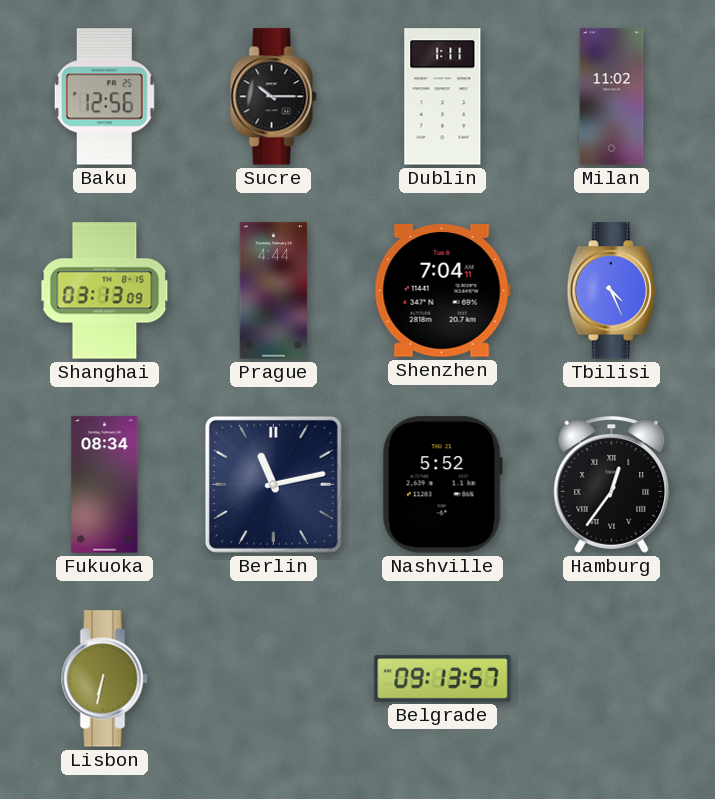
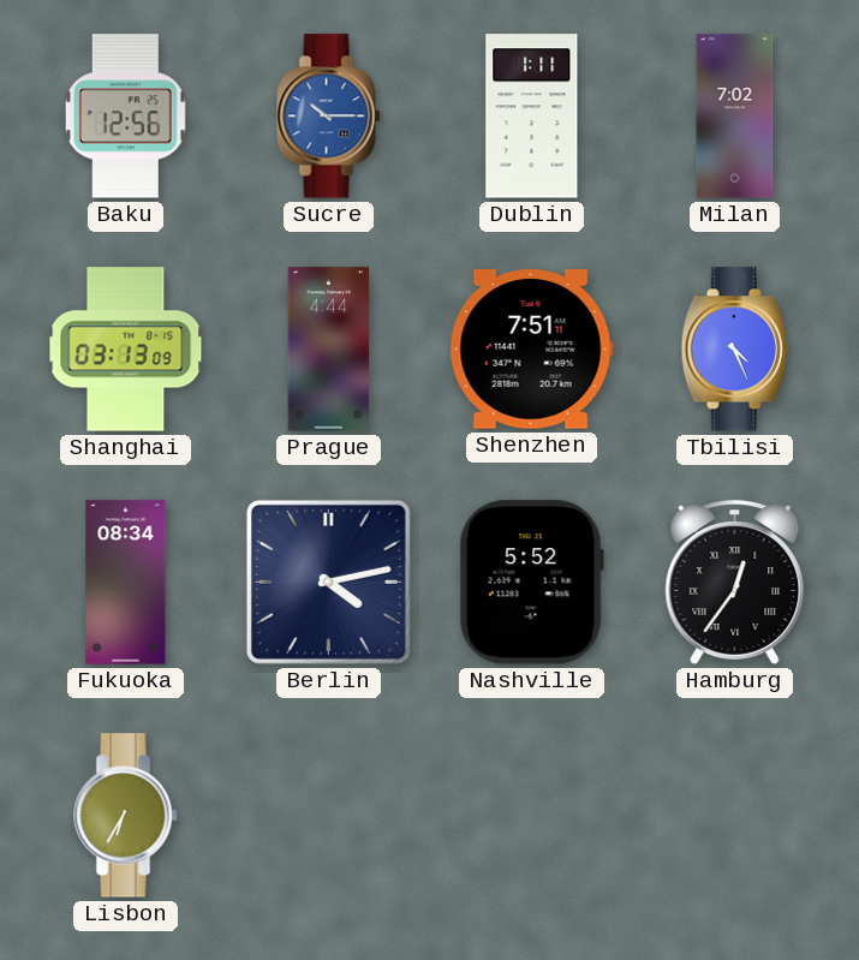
Sucre dial: black -> blue
Milan: 11:02 -> 7:02
Shenzhen: 7:04 -> 7:51
Berlin: 11:13 -> 4:13
Lisbon: 6:32 -> 6:35
Belgrade: 09:13 -> none
